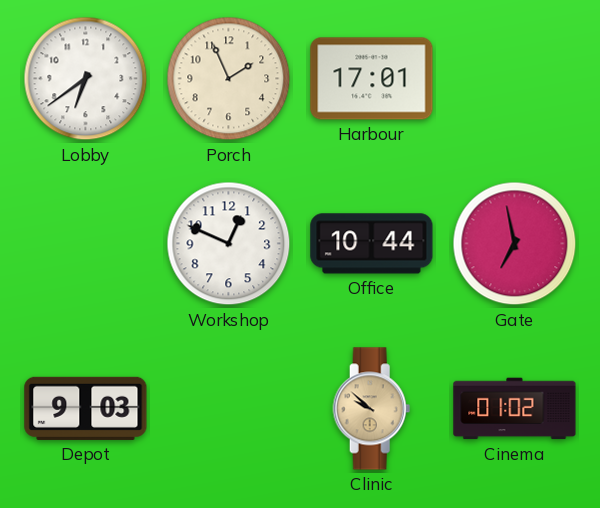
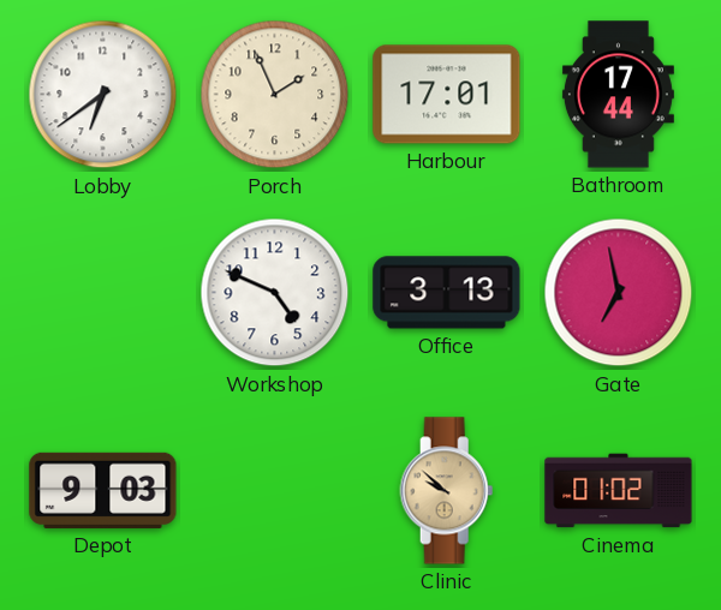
Bathroom: none -> 17:44
Workshop: 12:49 -> 4:49
Office: 10:44 -> 3:13
